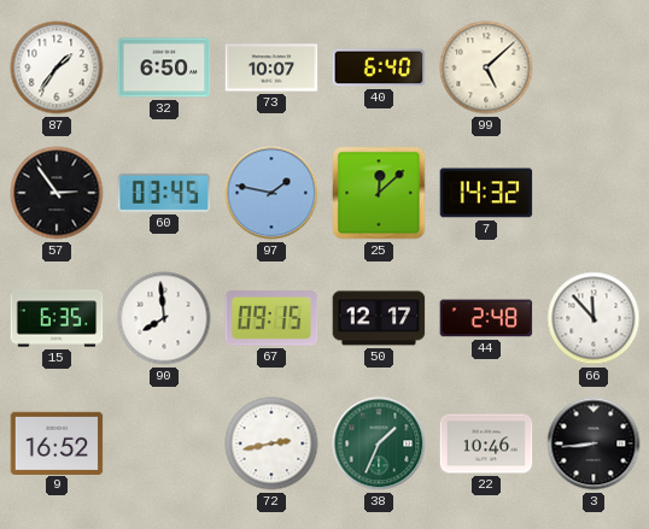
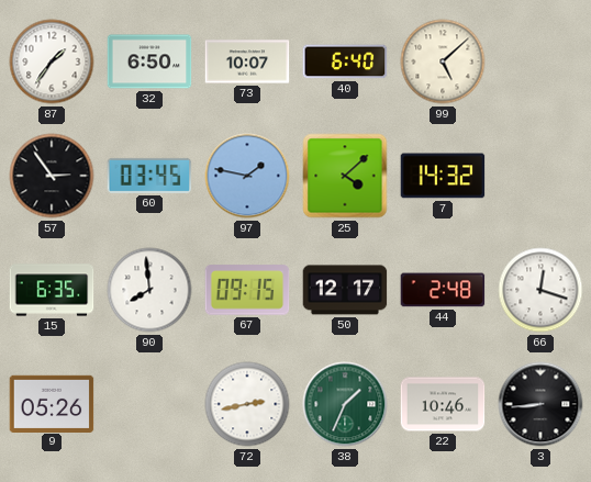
25: 12:08 -> 4:08
66: 11:53 -> 12:18
9: 16:52 -> 05:26
